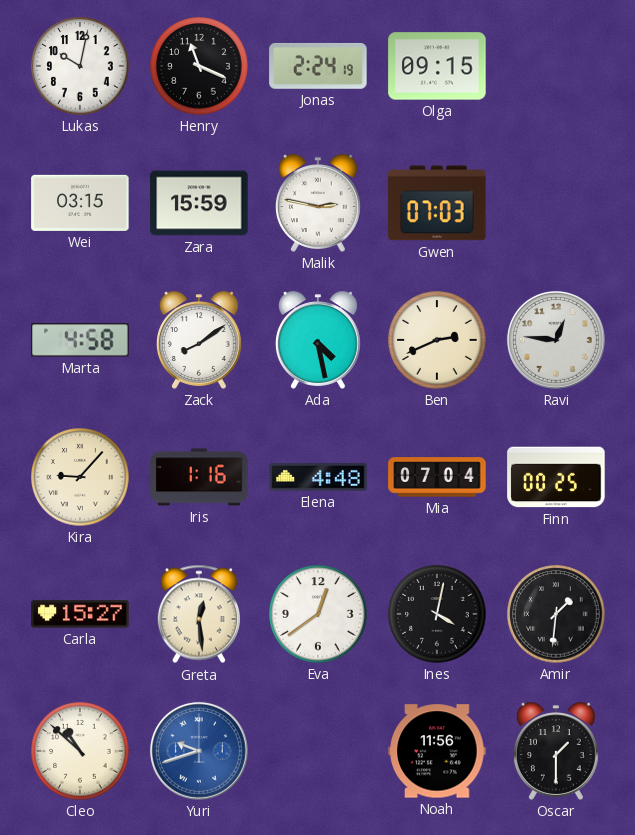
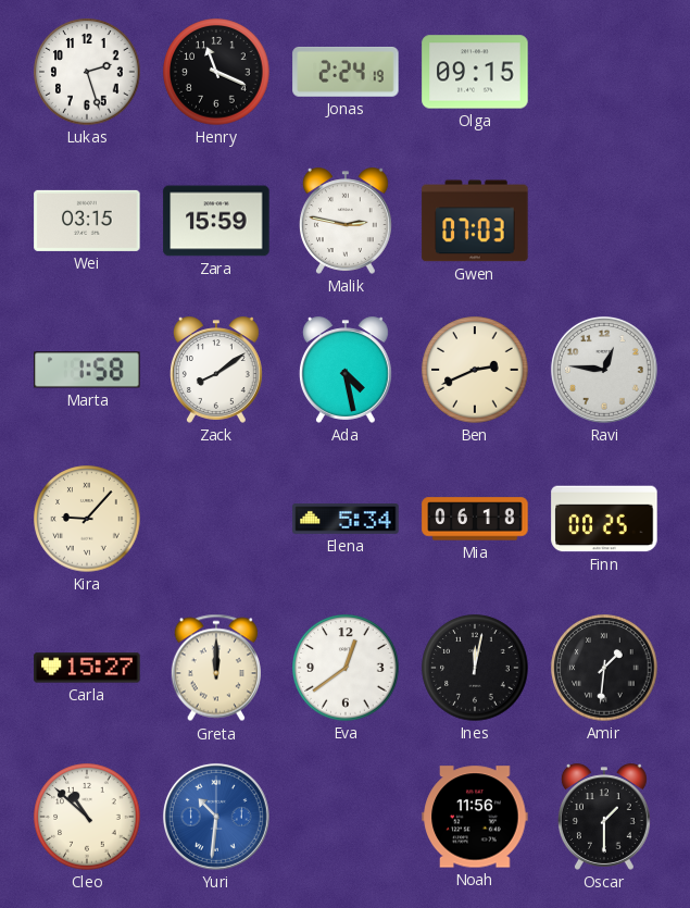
Lukas: 10:02 -> 2:27
Marta: 4:58 -> 1:58
Iris: 1:16 -> none
Elena: 4:48 -> 5:34
Mia: 07:04 -> 06:18
Greta: 12:29 -> 12:00
Ines: 4:02 -> 12:02
Yuri: 9:42 -> 10:31
